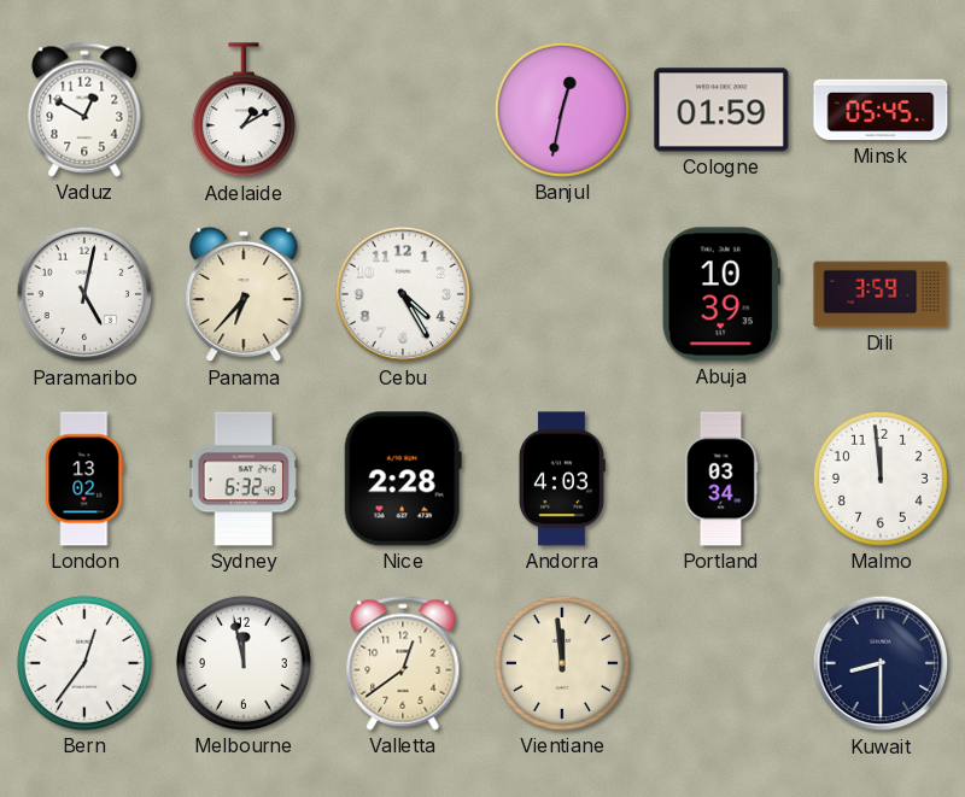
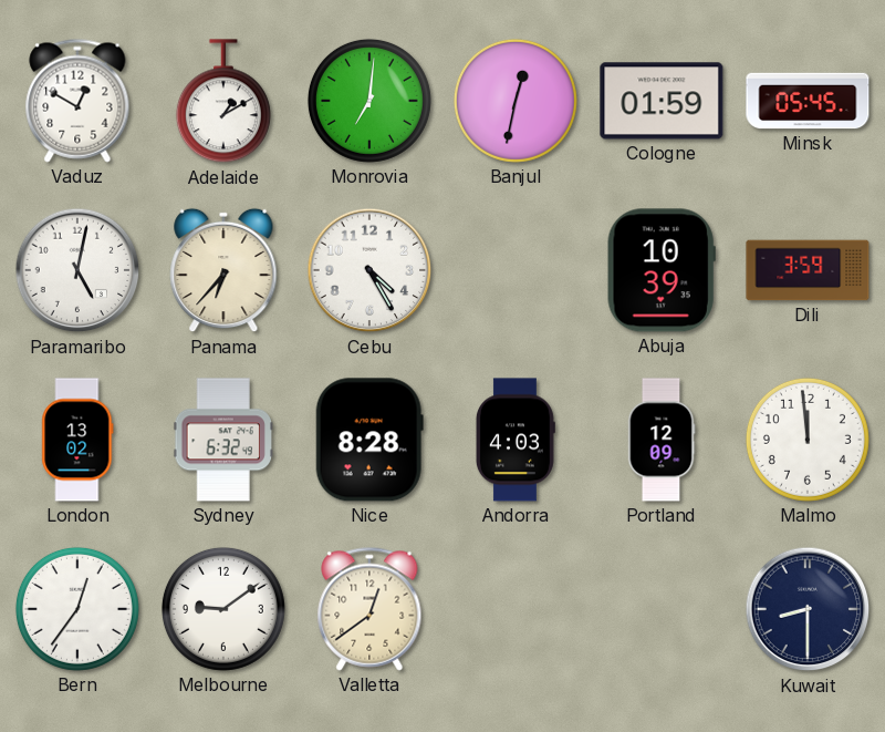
Monrovia: none -> 7:01
Nice: 2:28 -> 8:28
Portland: 03:34 -> 12:09
Melbourne: 11:58 -> 9:09
Vientiane: 11:59 -> none
